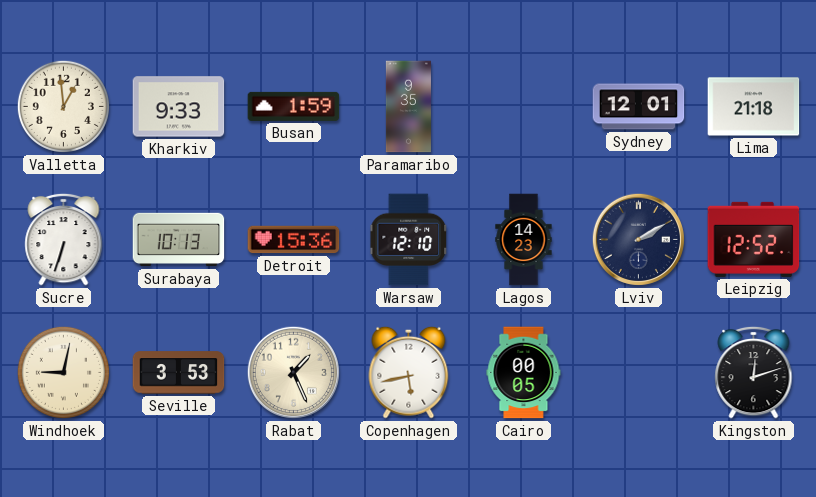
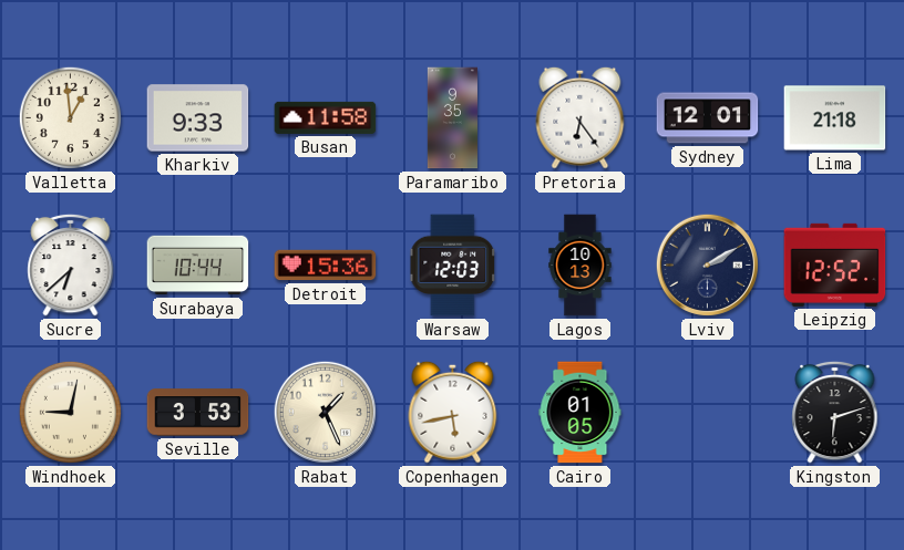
Busan: 1:59 -> 11:58
Pretoria: none -> 6:24
Sucre: 6:33 -> 6:38
Surabaya: 10:13 -> 10:44
Warsaw: 12:10 -> 12:03
Lagos: 14:23 -> 10:13
Cairo: 00:05 -> 01:05
Kingston: 12:12 -> 6:12
